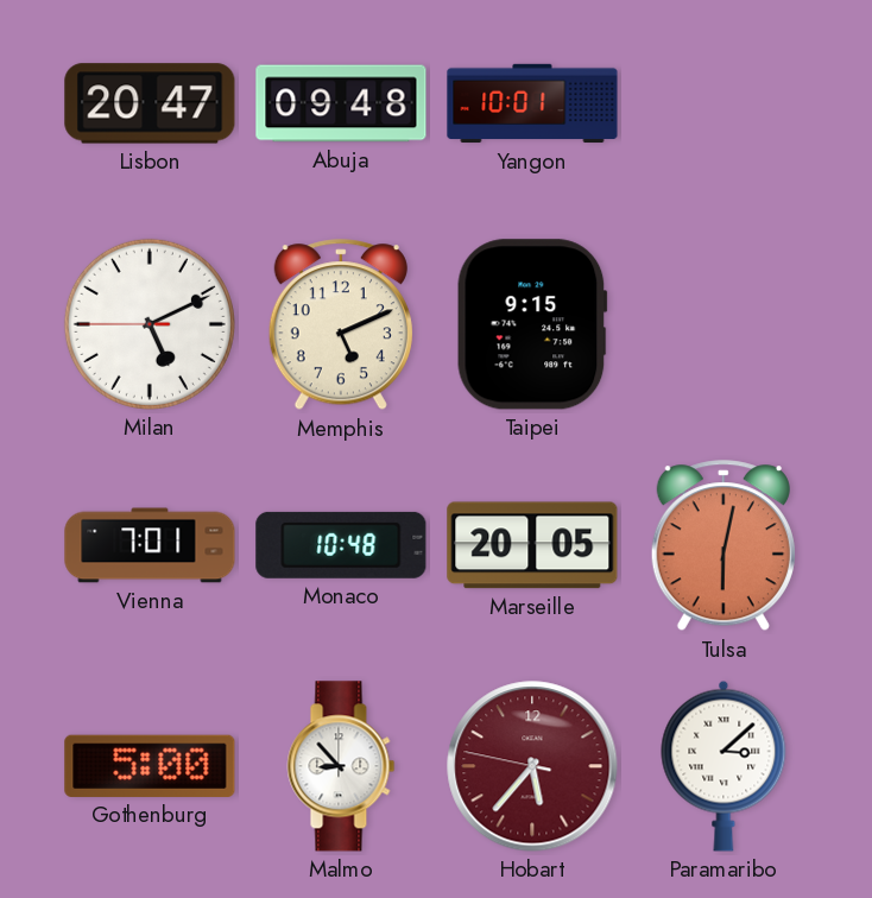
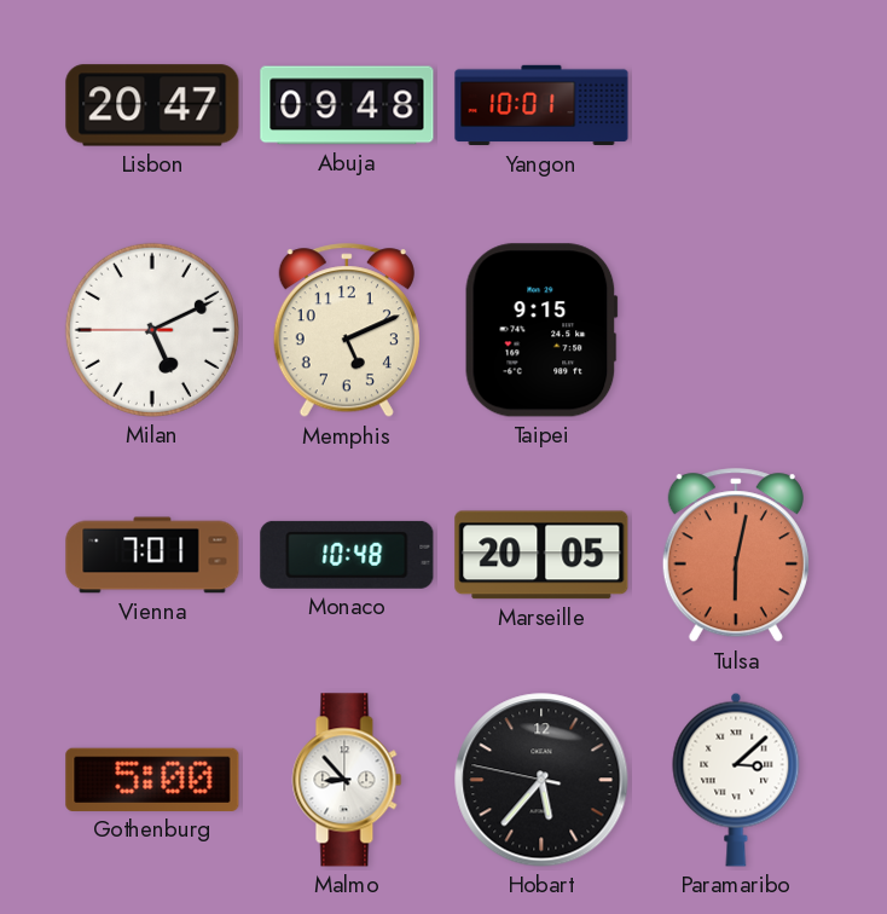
Hobart dial: burgundy -> black
